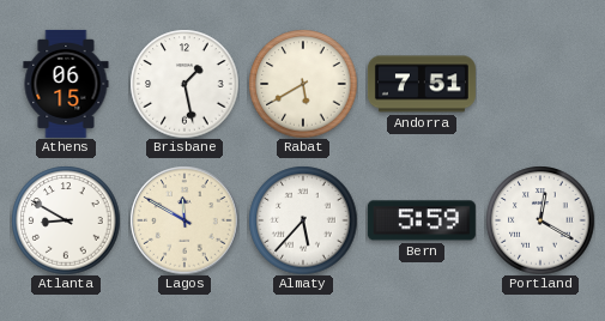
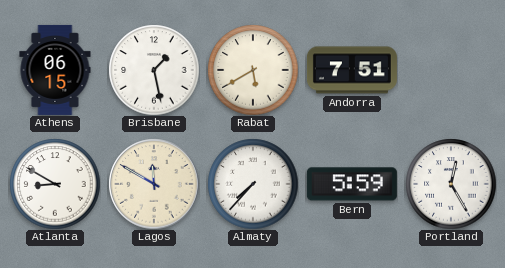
Almaty: 5:37 -> 7:37
Portland: 12:20 -> 12:25
